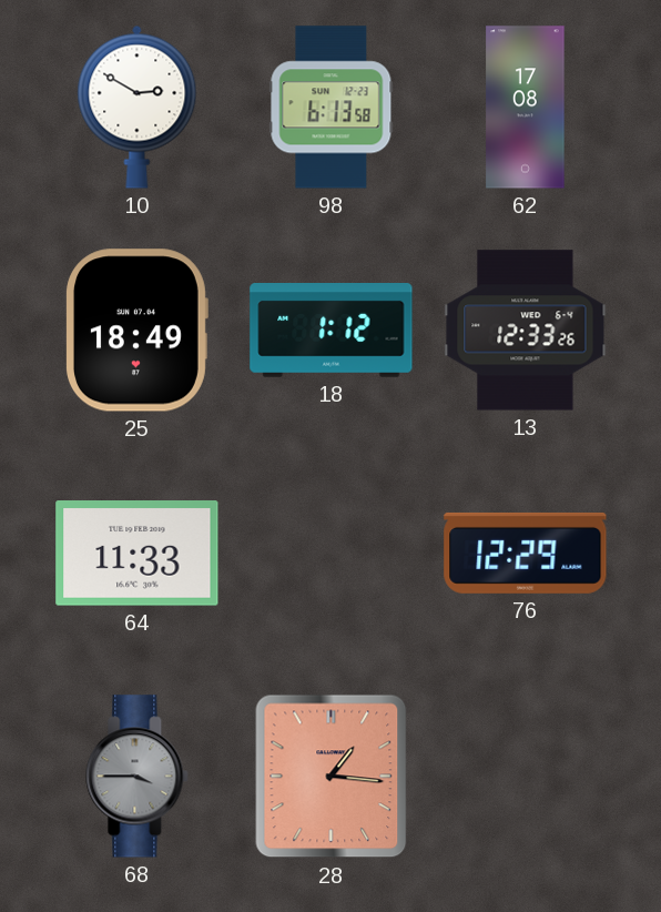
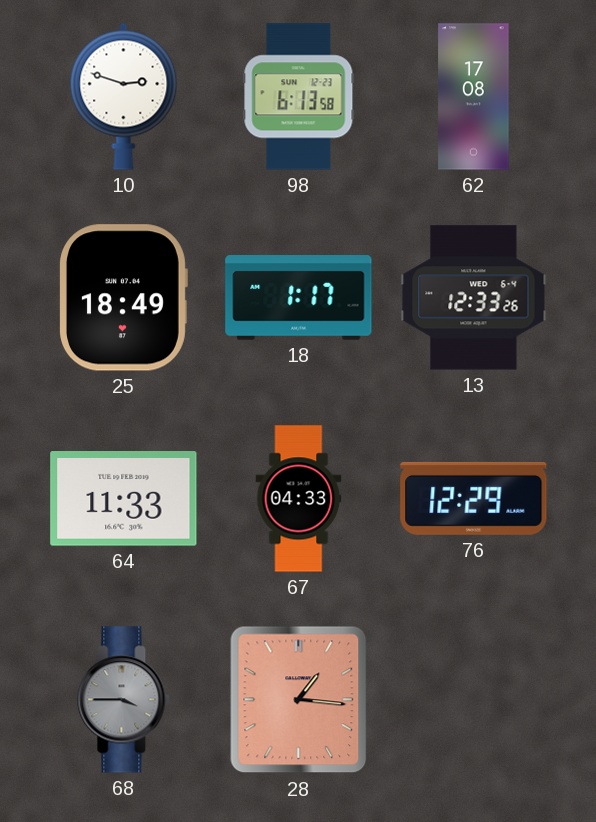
10: 2:50 -> 2:48
18: 1:12 -> 1:17
67: none -> 04:33
